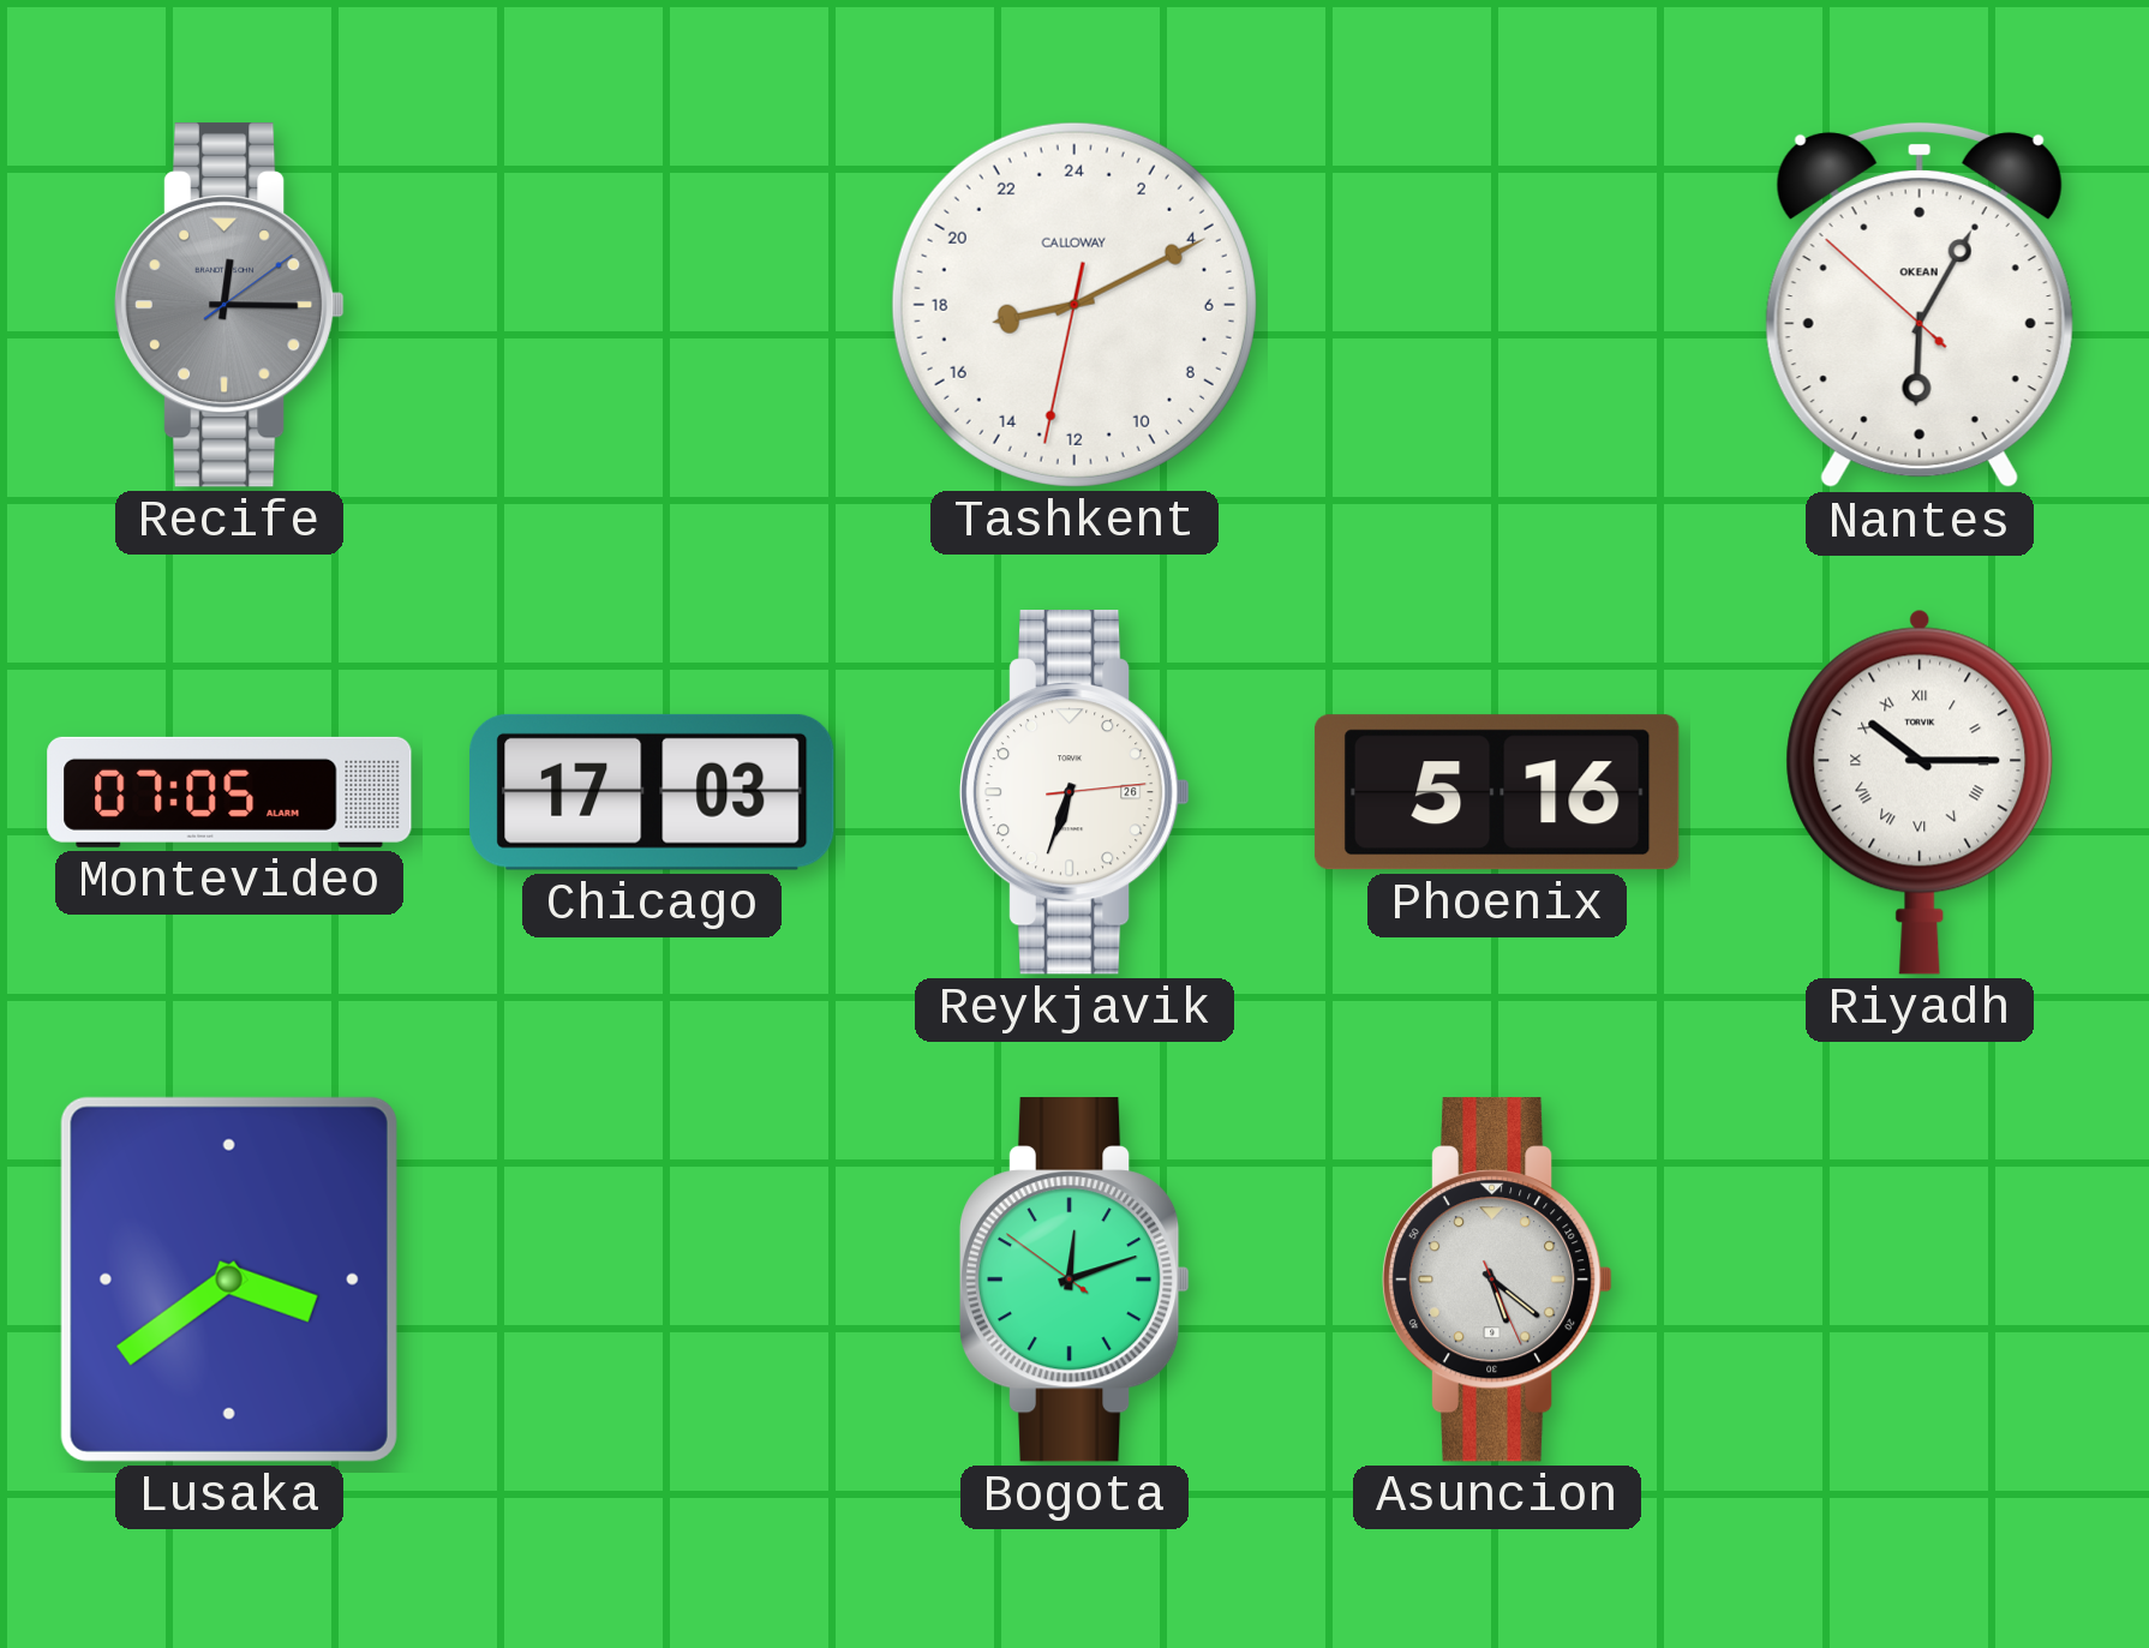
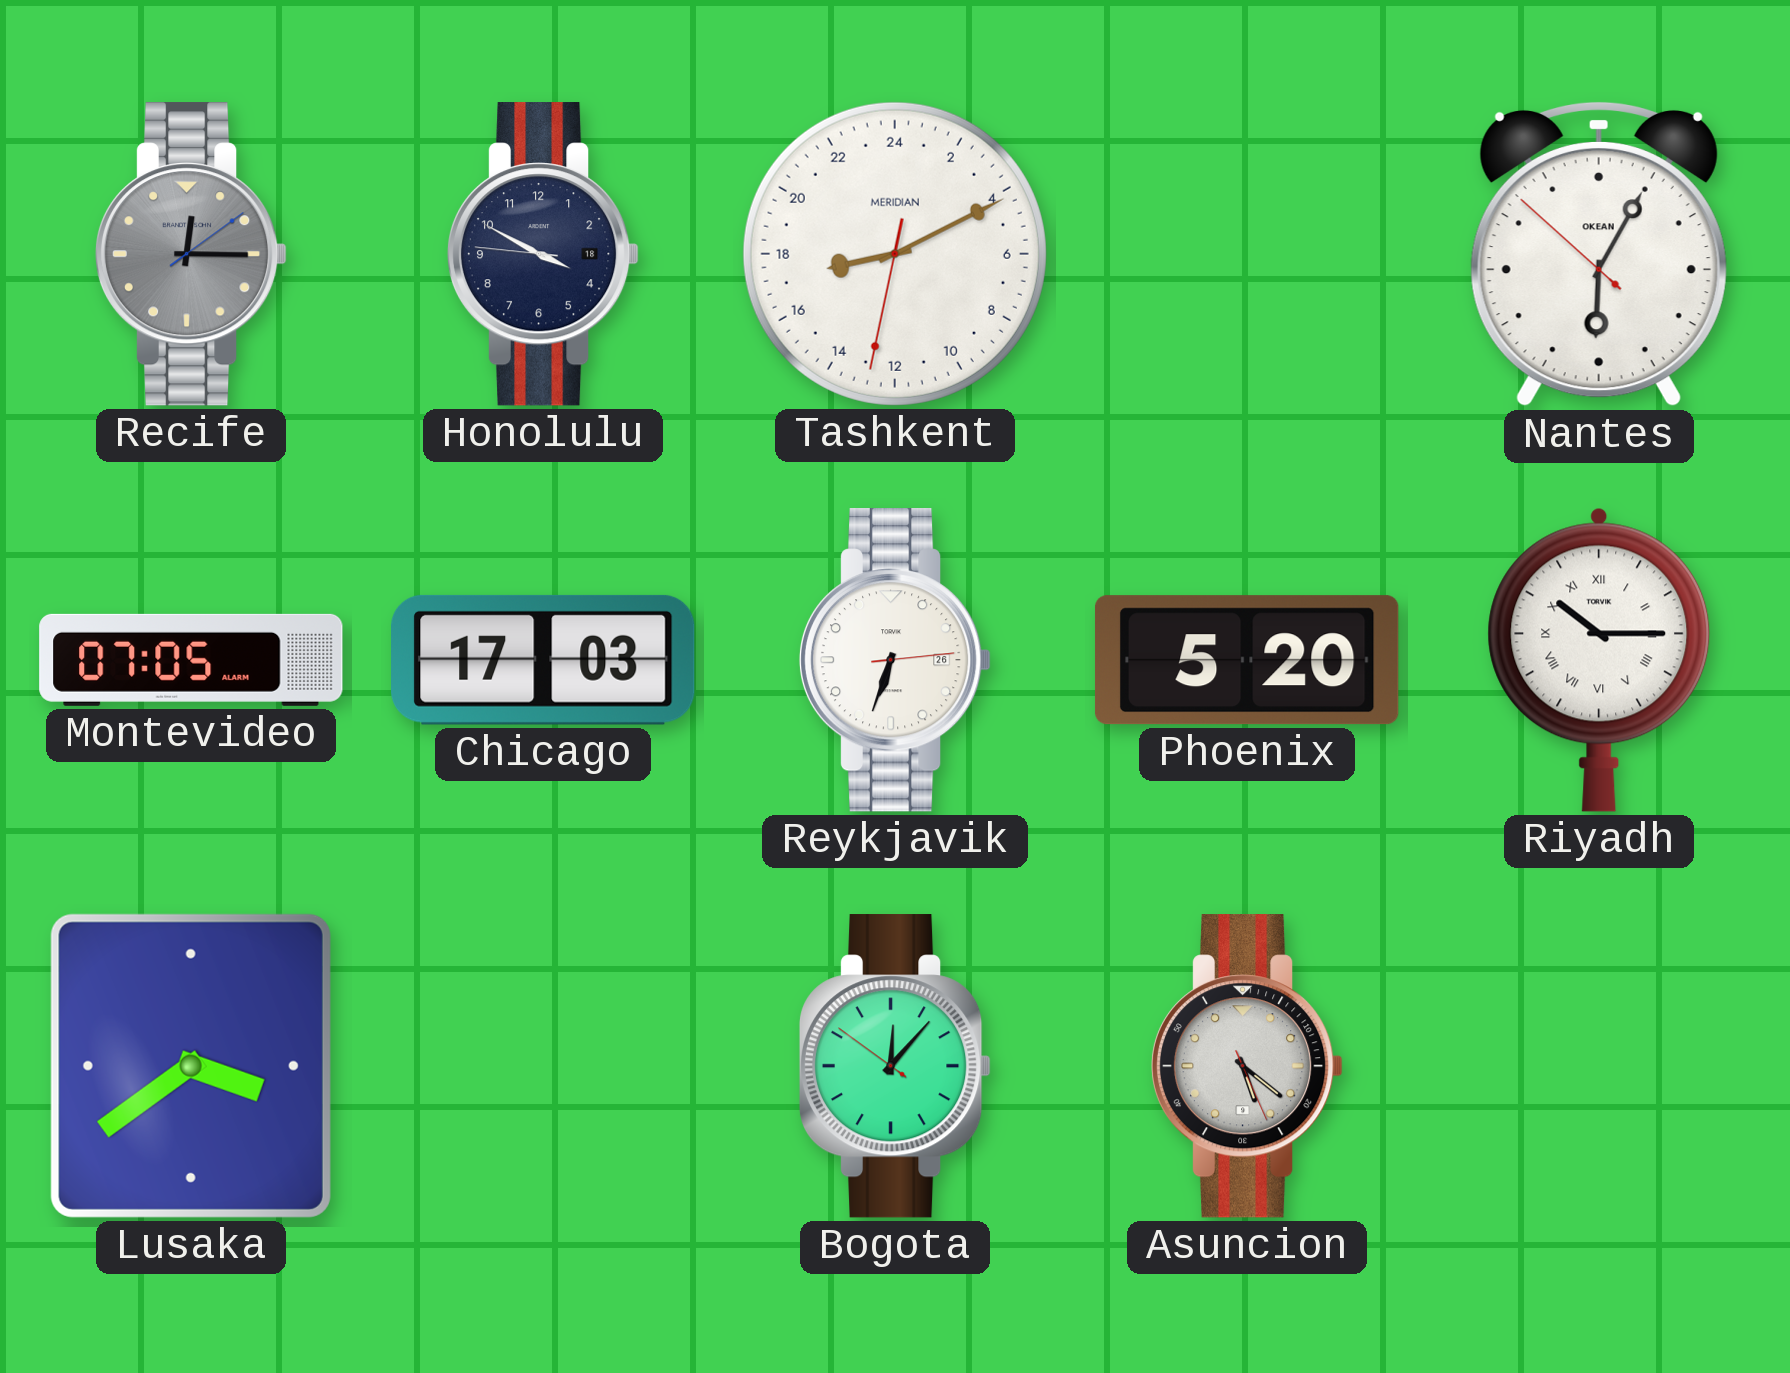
Honolulu: none -> 3:49
Tashkent brand: CALLOWAY -> MERIDIAN
Phoenix: 5:16 -> 5:20
Bogota: 12:11 -> 12:06
